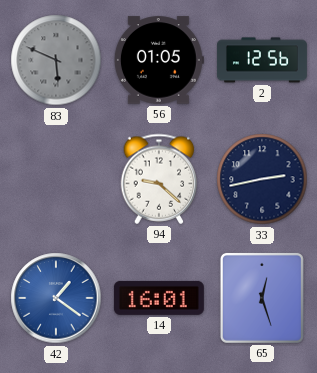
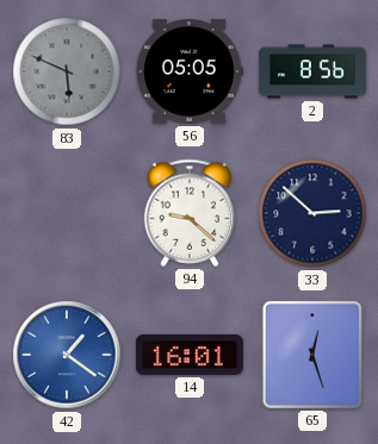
56: 01:05 -> 05:05
2: 12:56 -> 8:56
33: 2:43 -> 2:52
